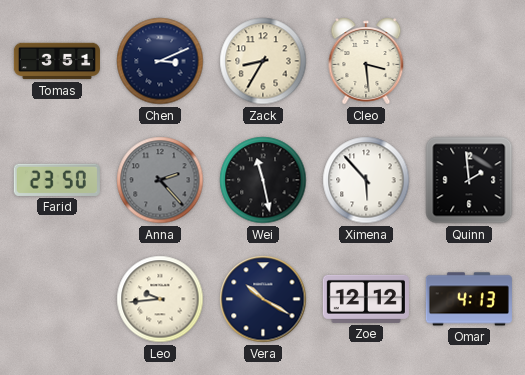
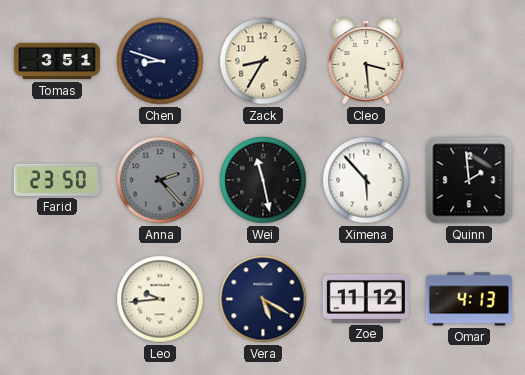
Chen: 3:11 -> 8:48
Vera: 10:20 -> 5:20
Zoe: 12:12 -> 11:12
